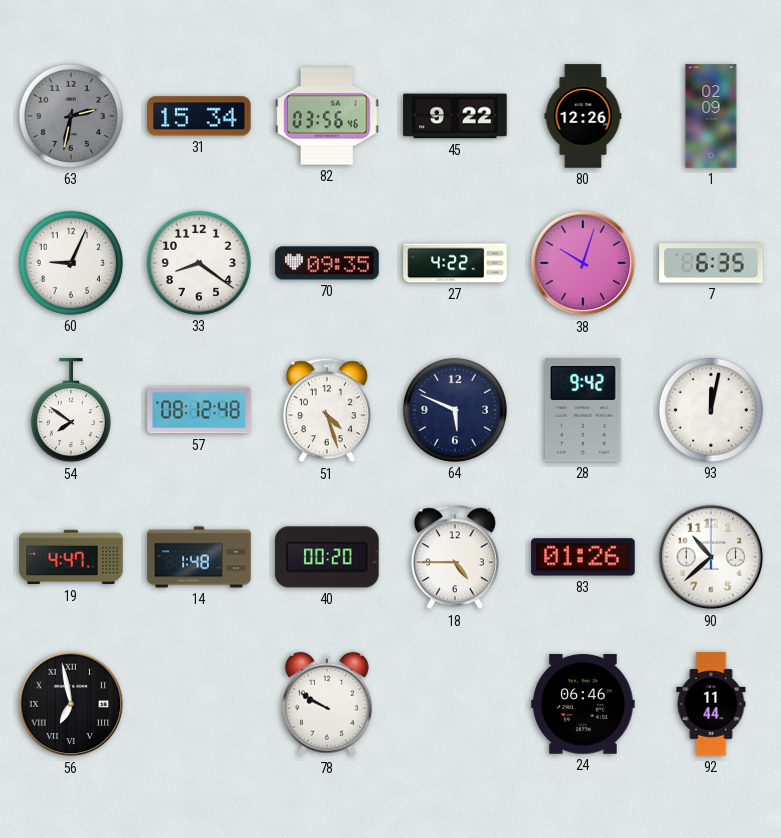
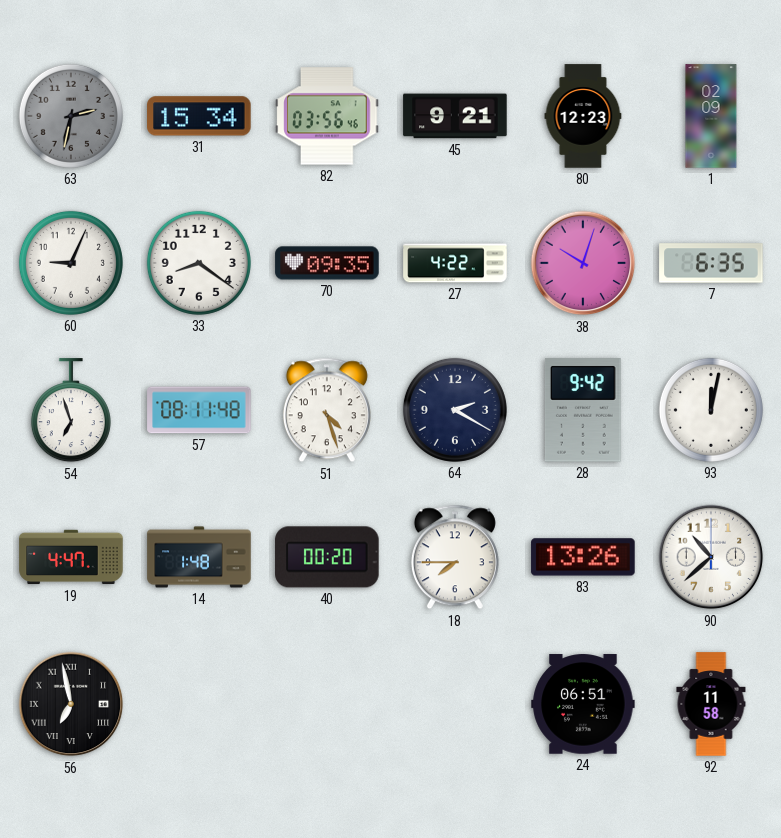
45: 9:22 -> 9:21
80: 12:26 -> 12:23
54: 7:51 -> 6:57
57: 08:12 -> 08:11
64: 5:49 -> 2:20
18: 4:45 -> 7:45
83: 01:26 -> 13:26
78: 9:50 -> none
24: 06:46 -> 06:51
92: 11:44 -> 11:58
